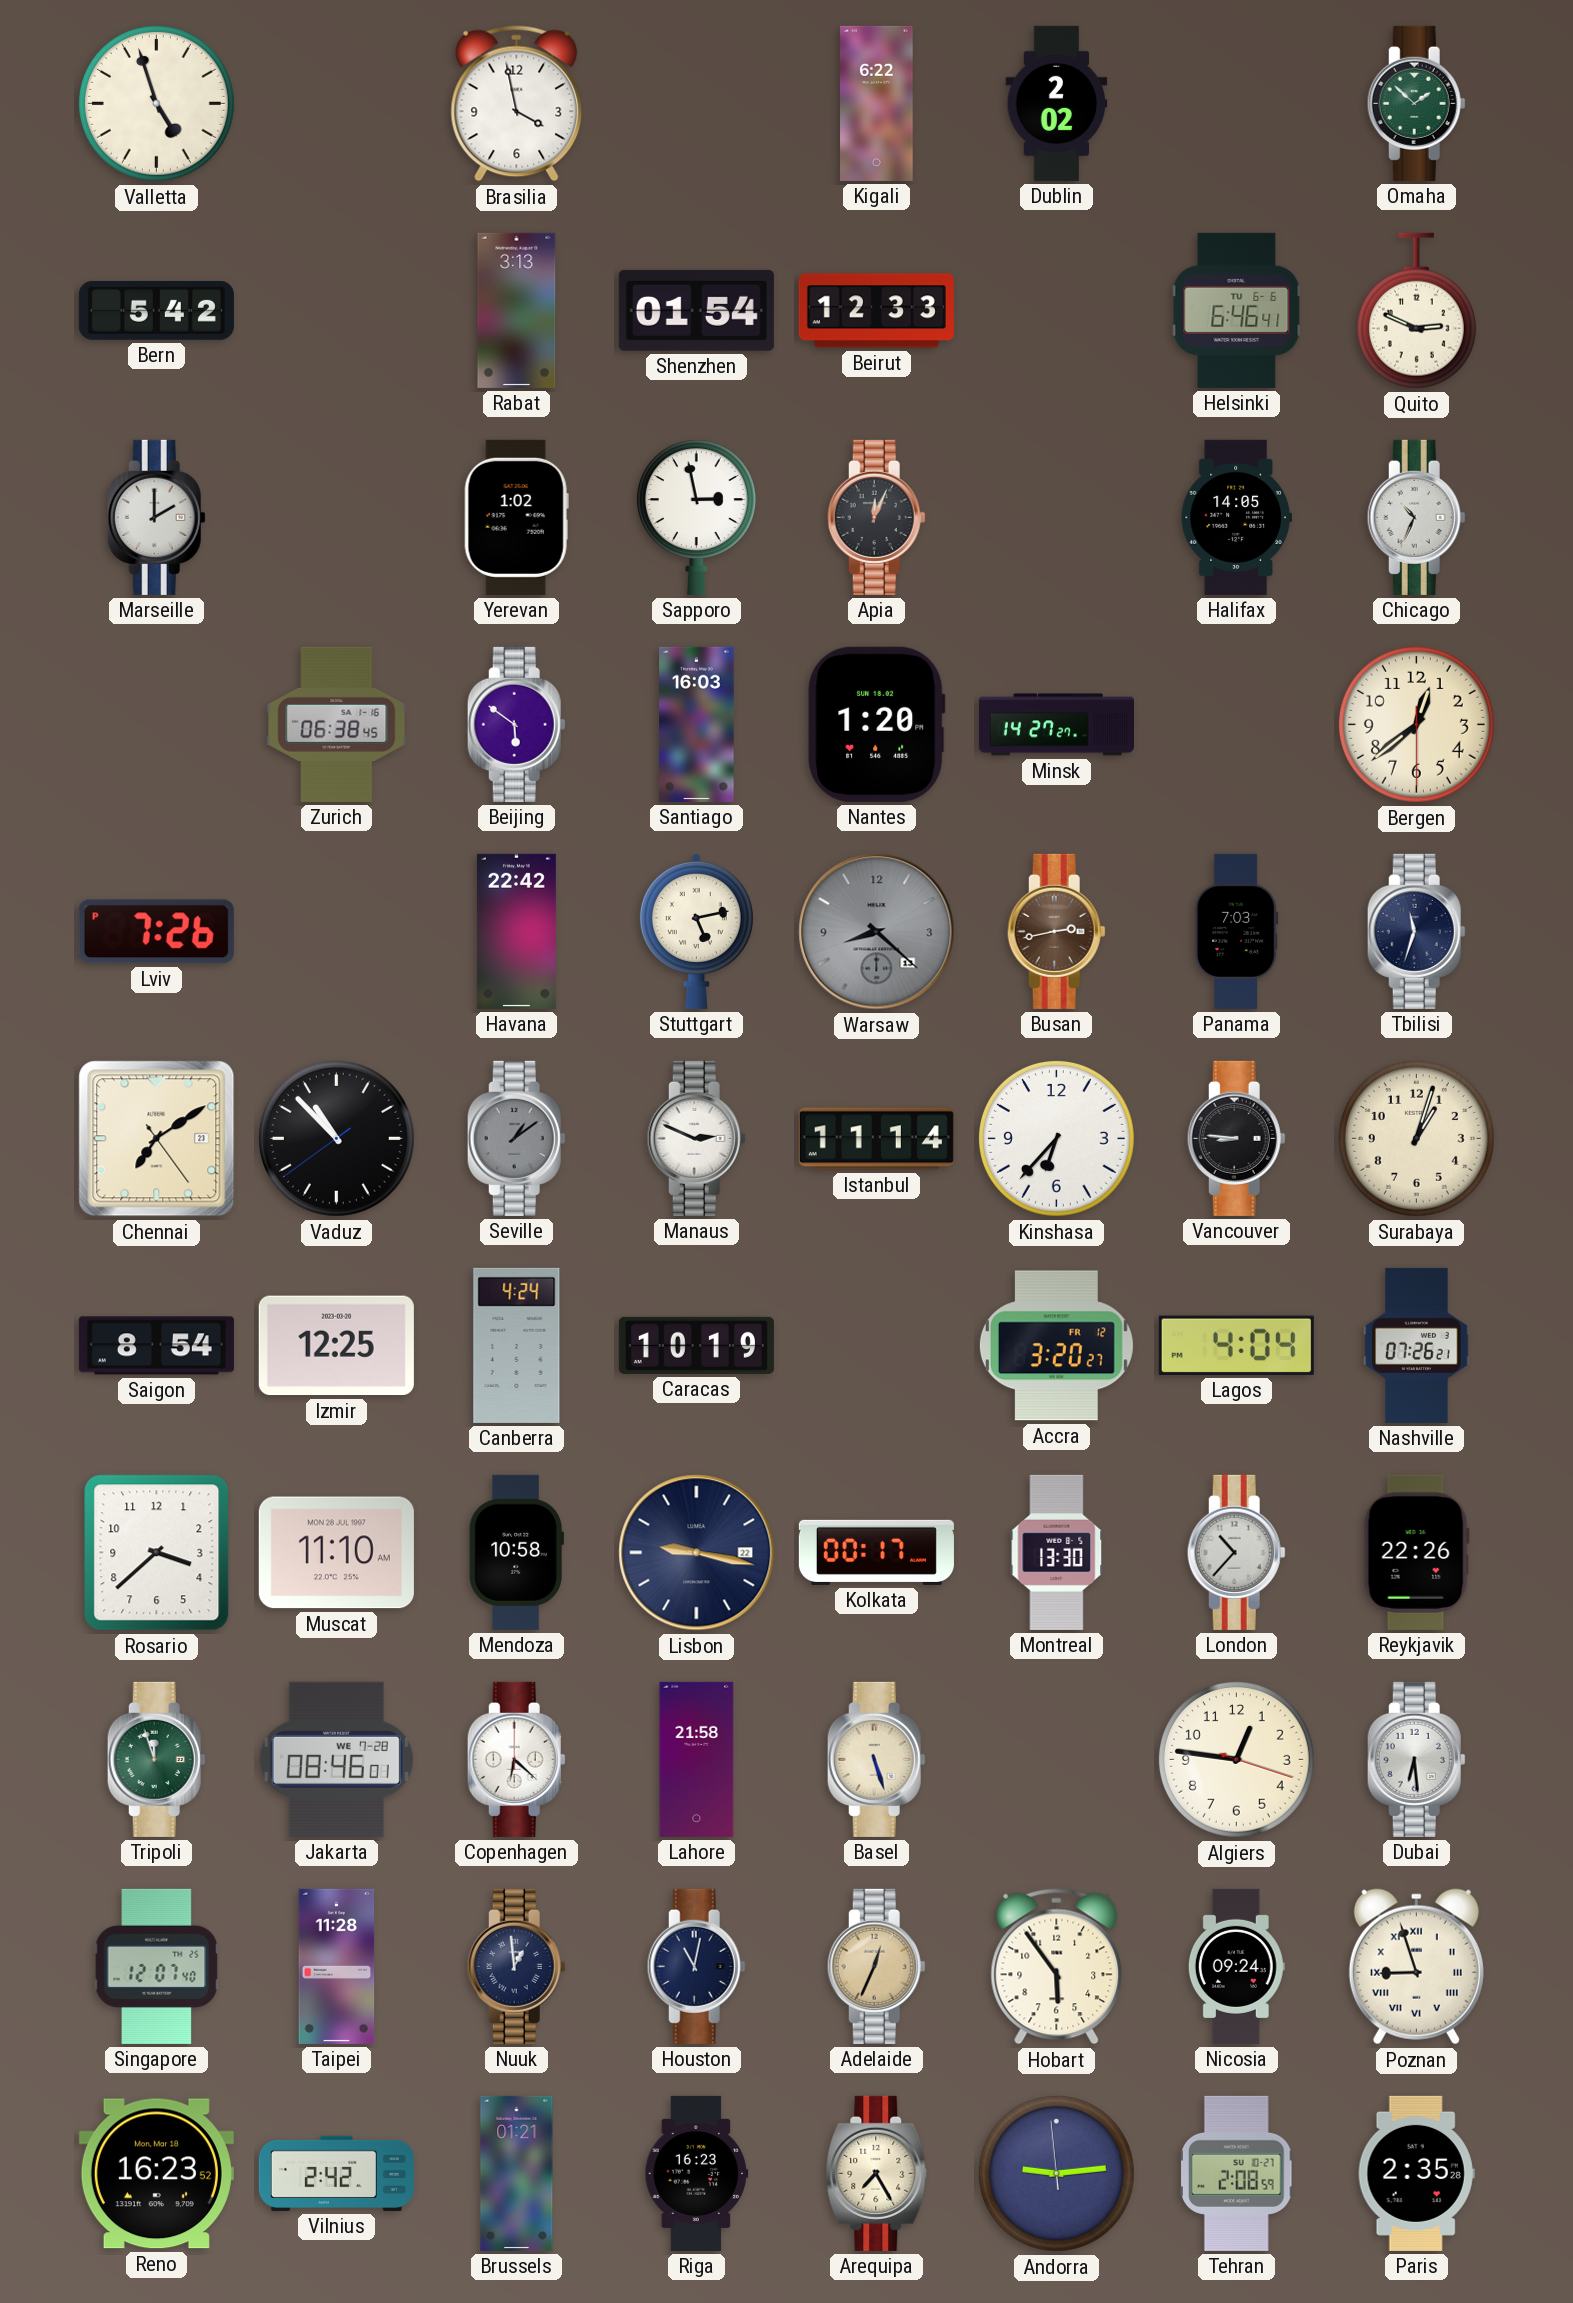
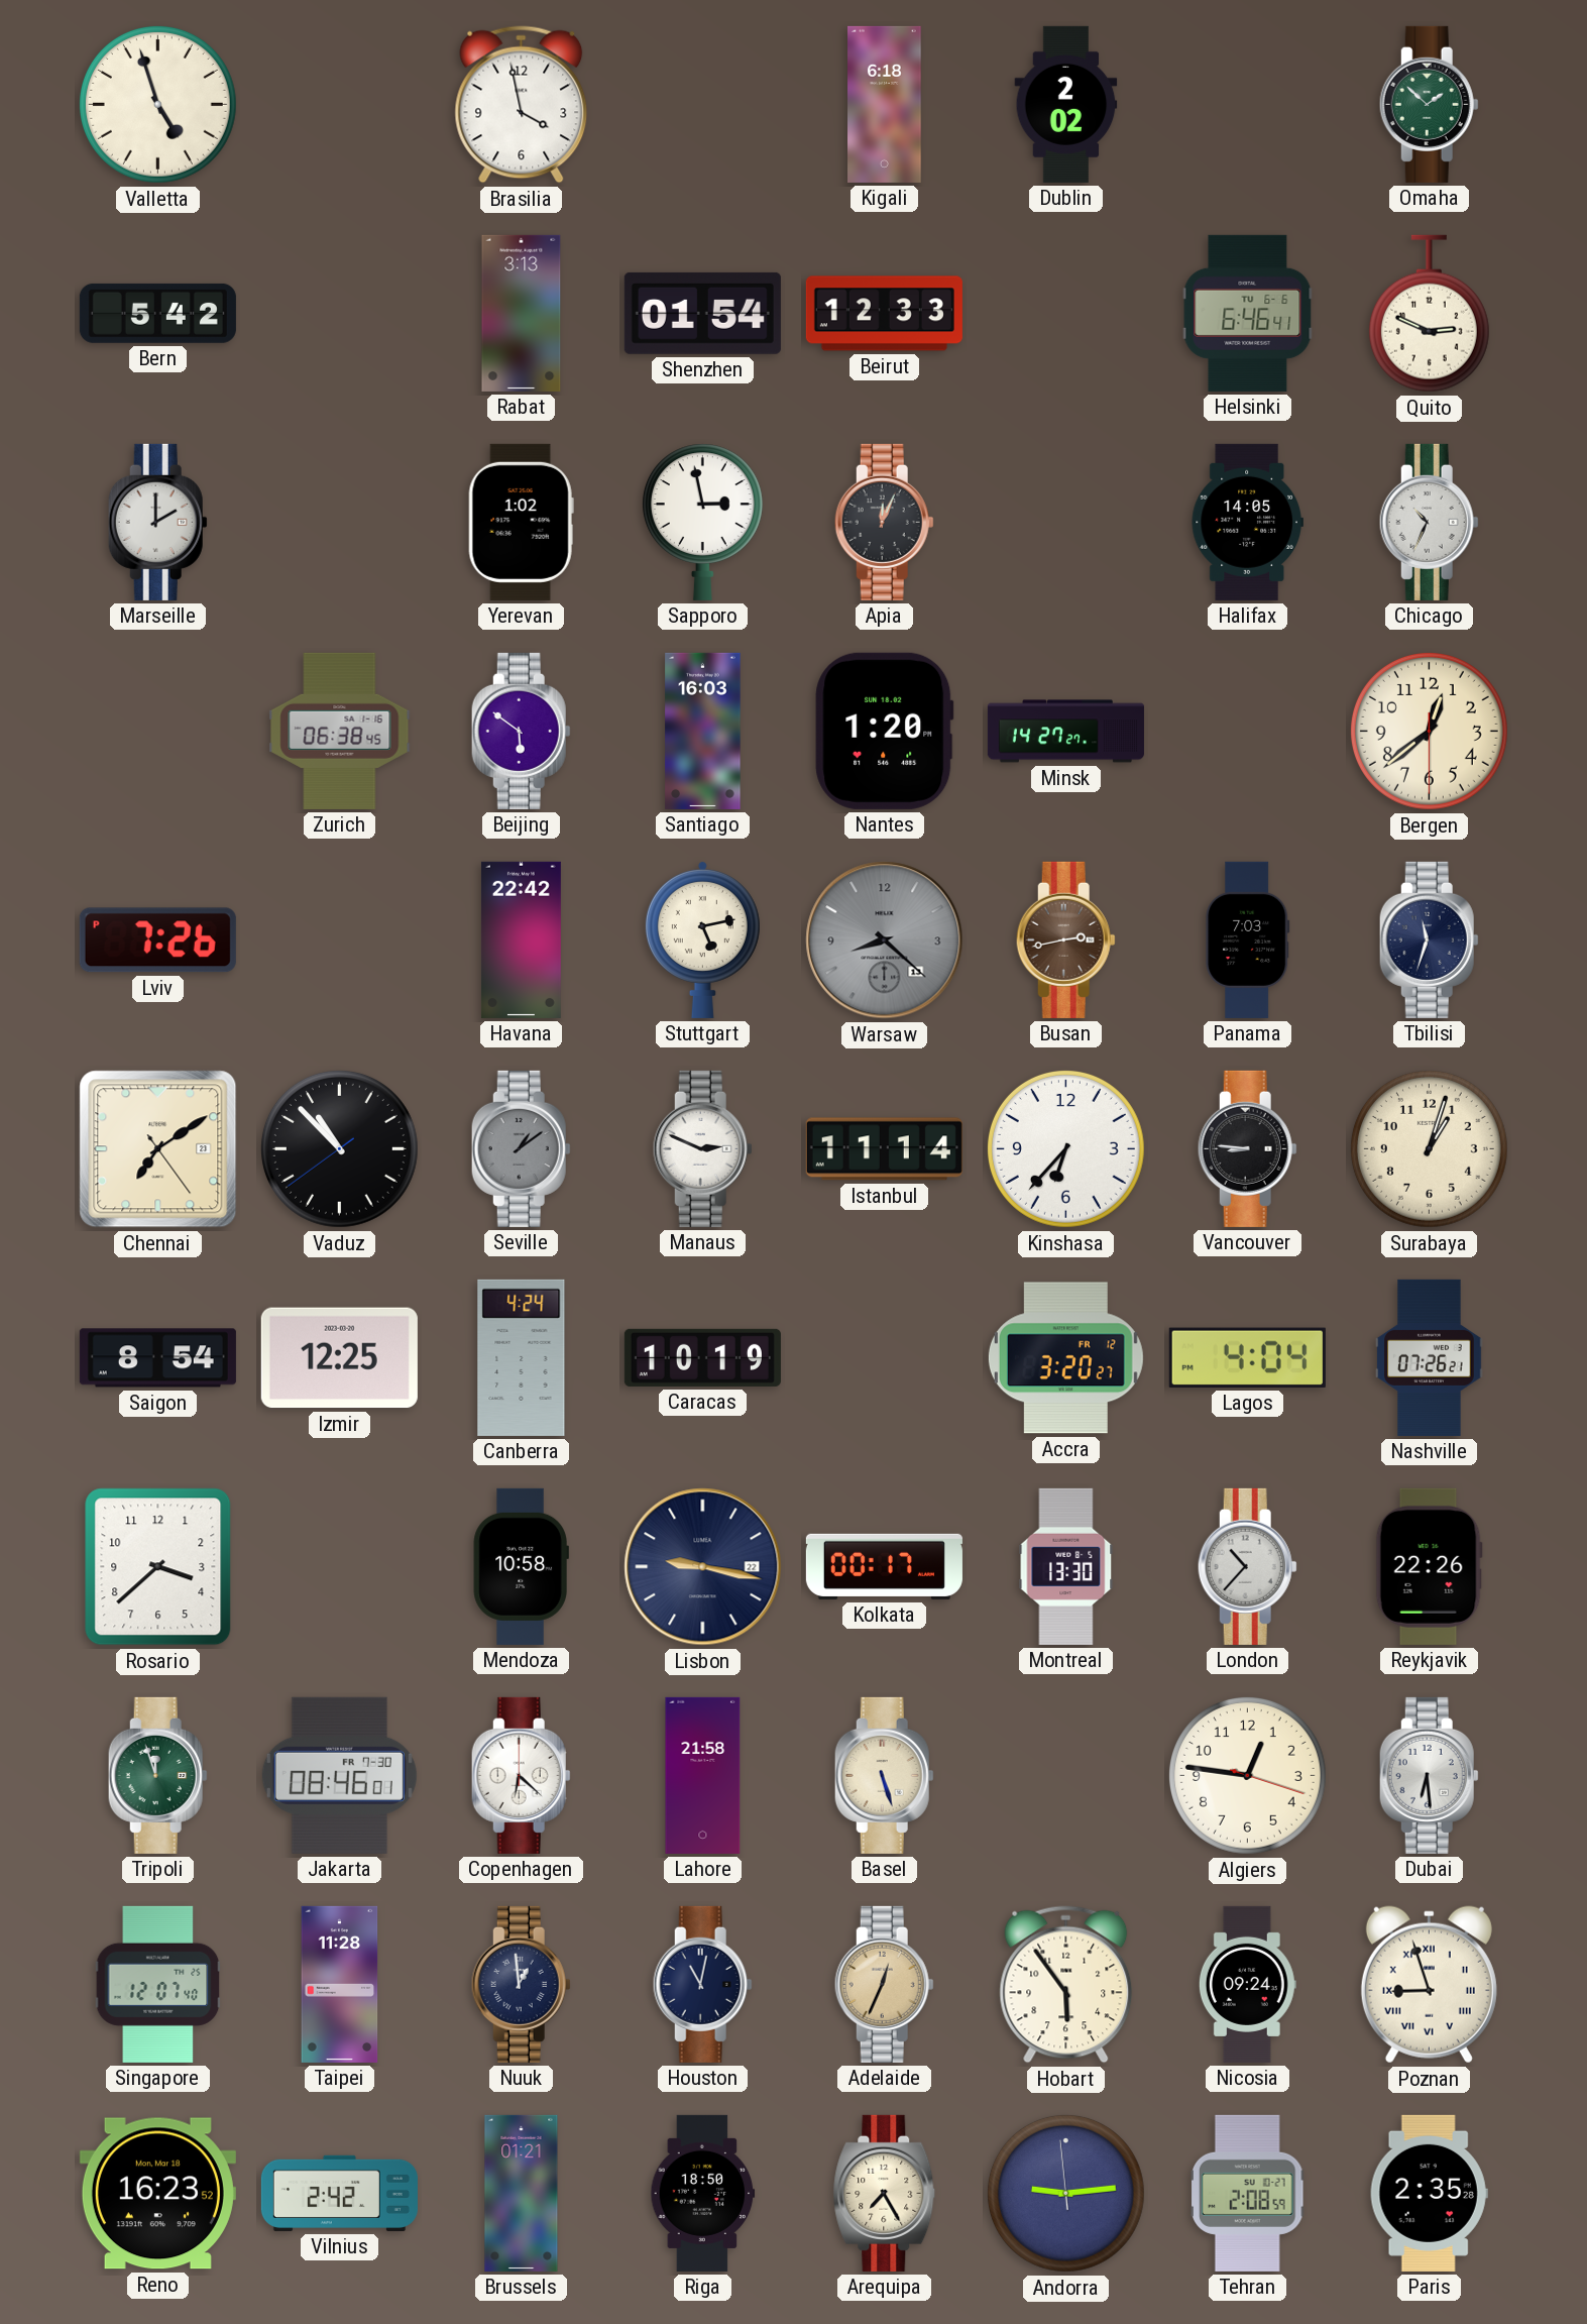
Kigali: 6:22 -> 6:18
Muscat: 11:10 -> none
Jakarta date: WE 7-28 -> FR 7-30
Riga: 16:23 -> 18:50
